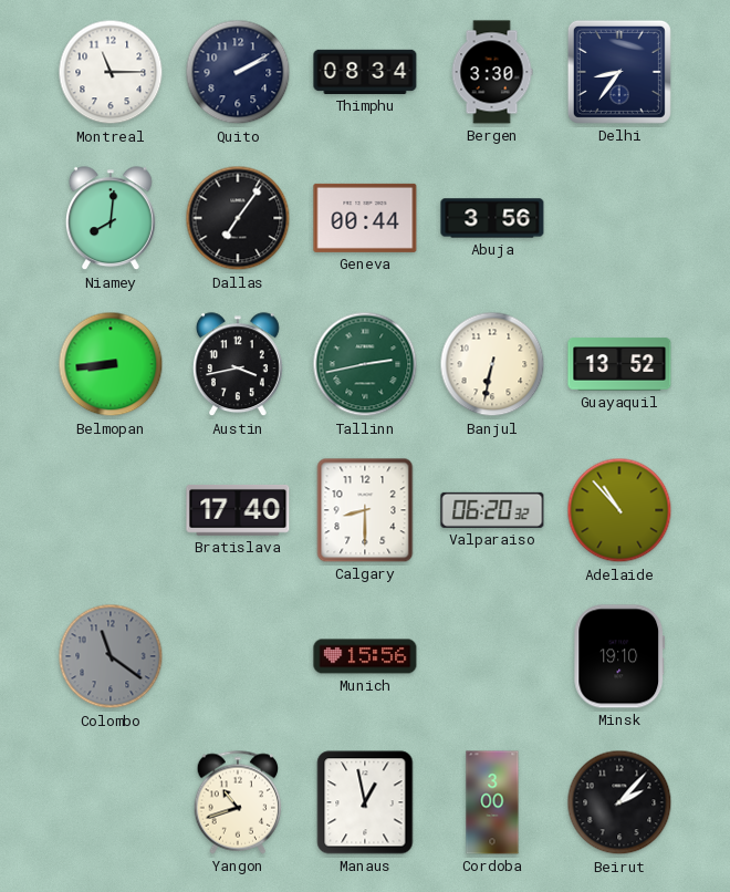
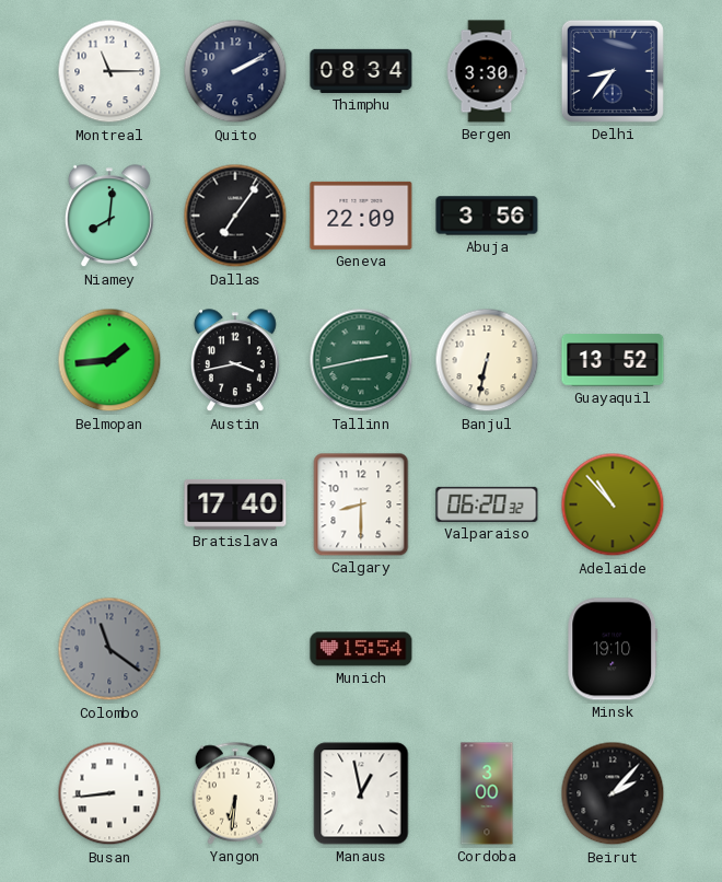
Geneva: 00:44 -> 22:09
Belmopan: 8:44 -> 1:44
Munich: 15:56 -> 15:54
Busan: none -> 8:44
Yangon: 10:42 -> 6:31
